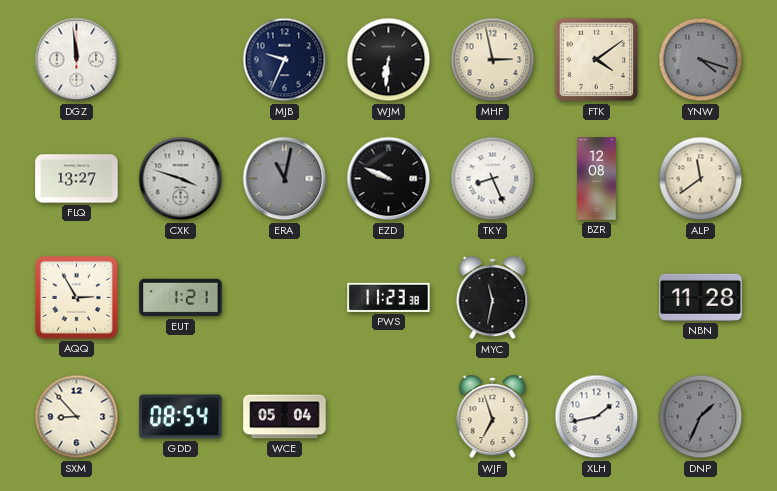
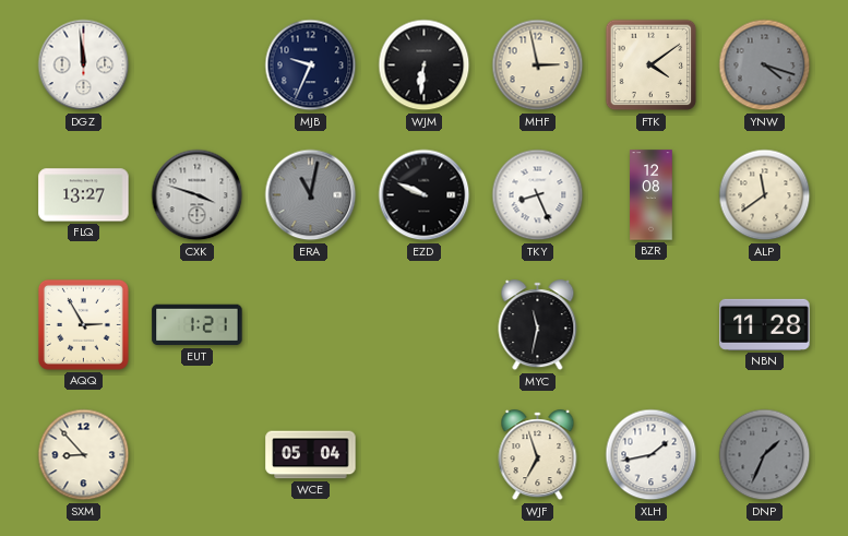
PWS: 11:23 -> none
GDD: 08:54 -> none
